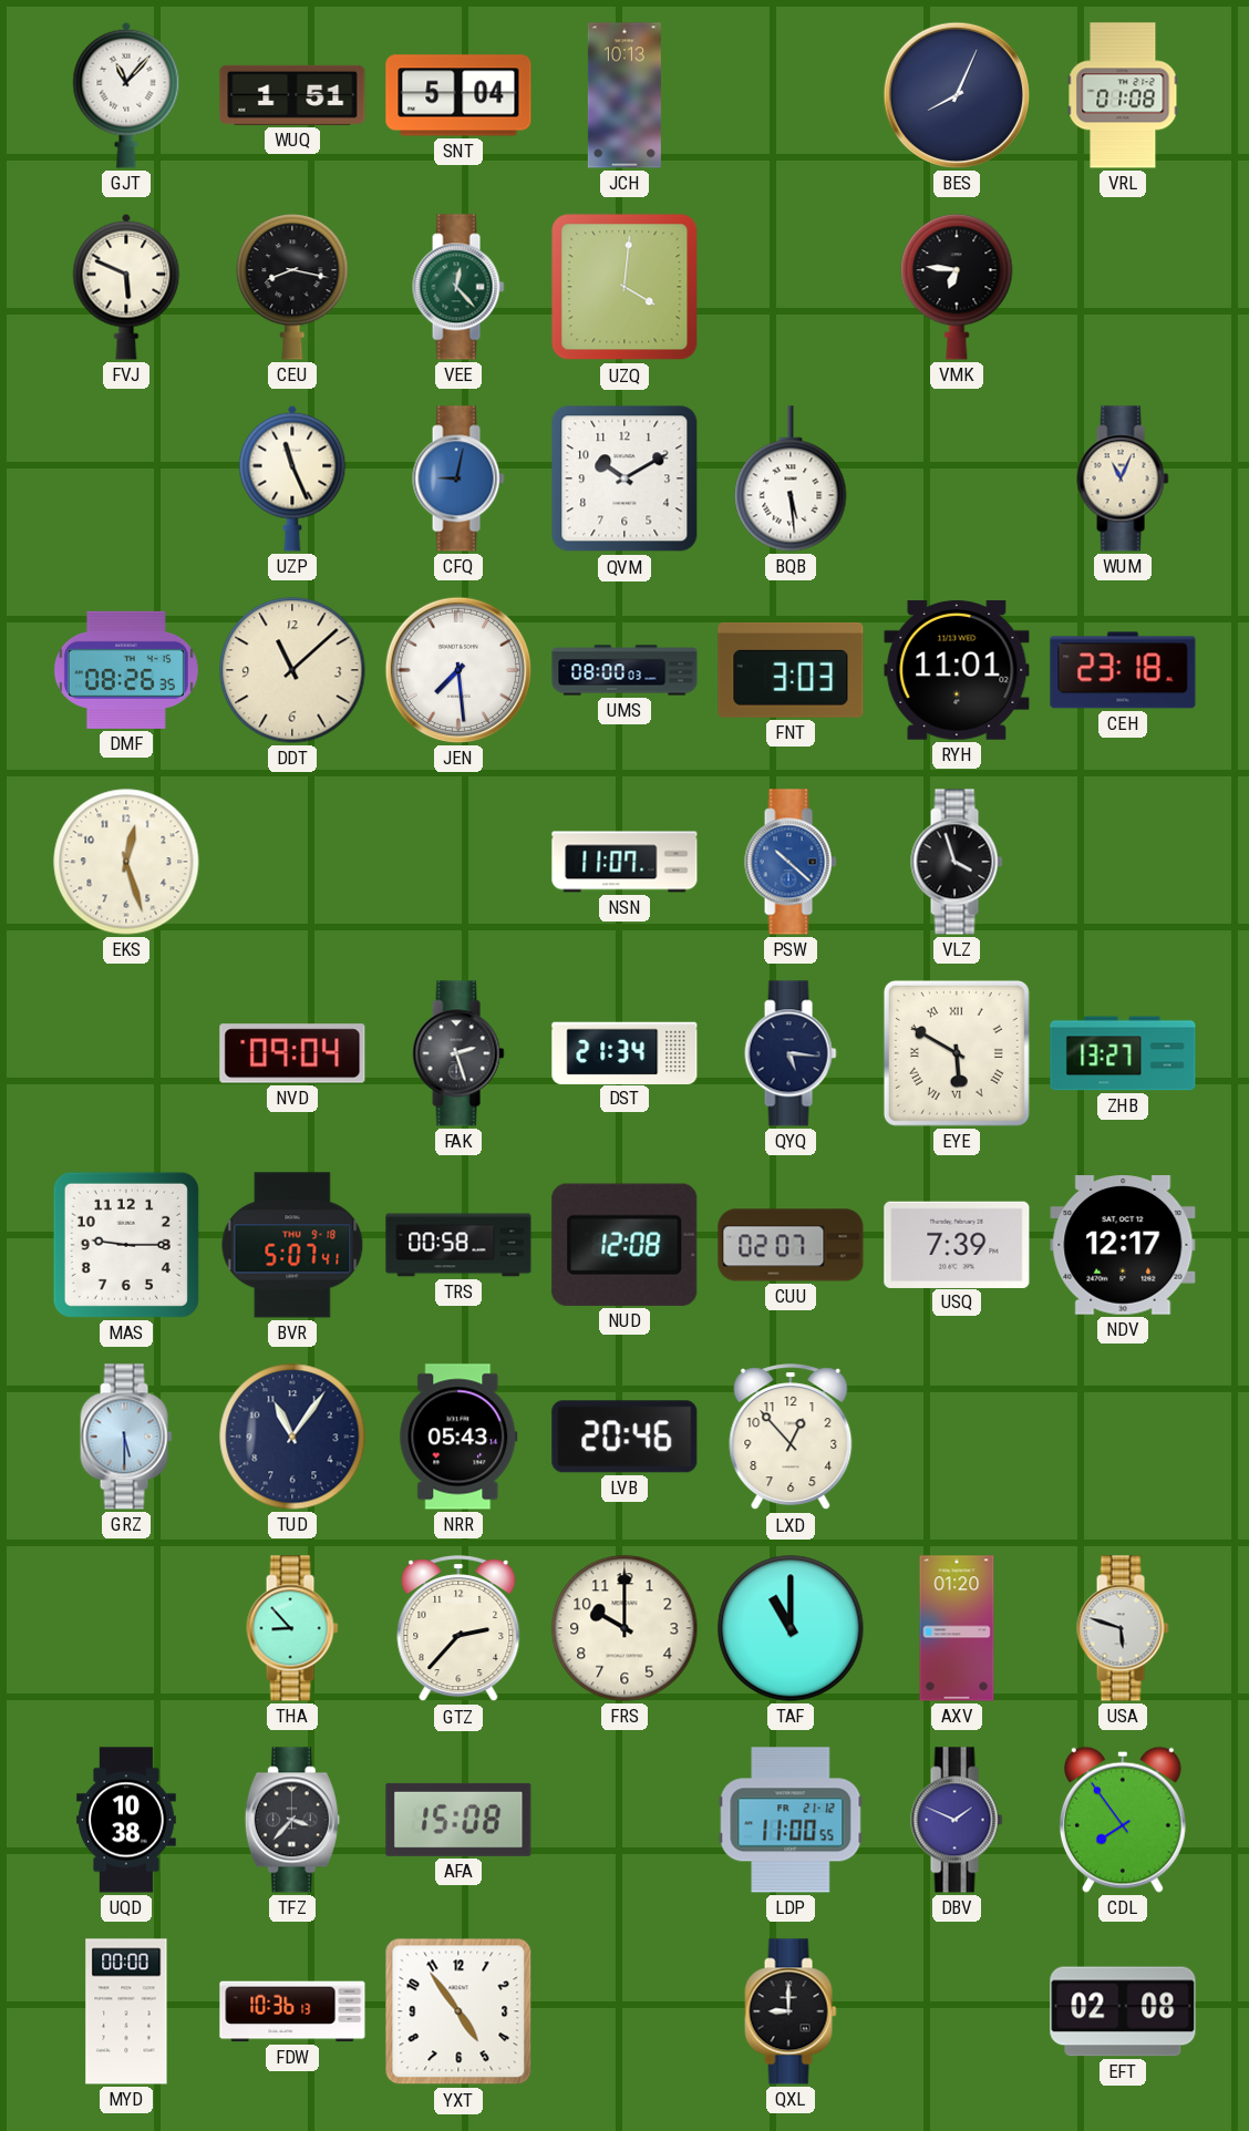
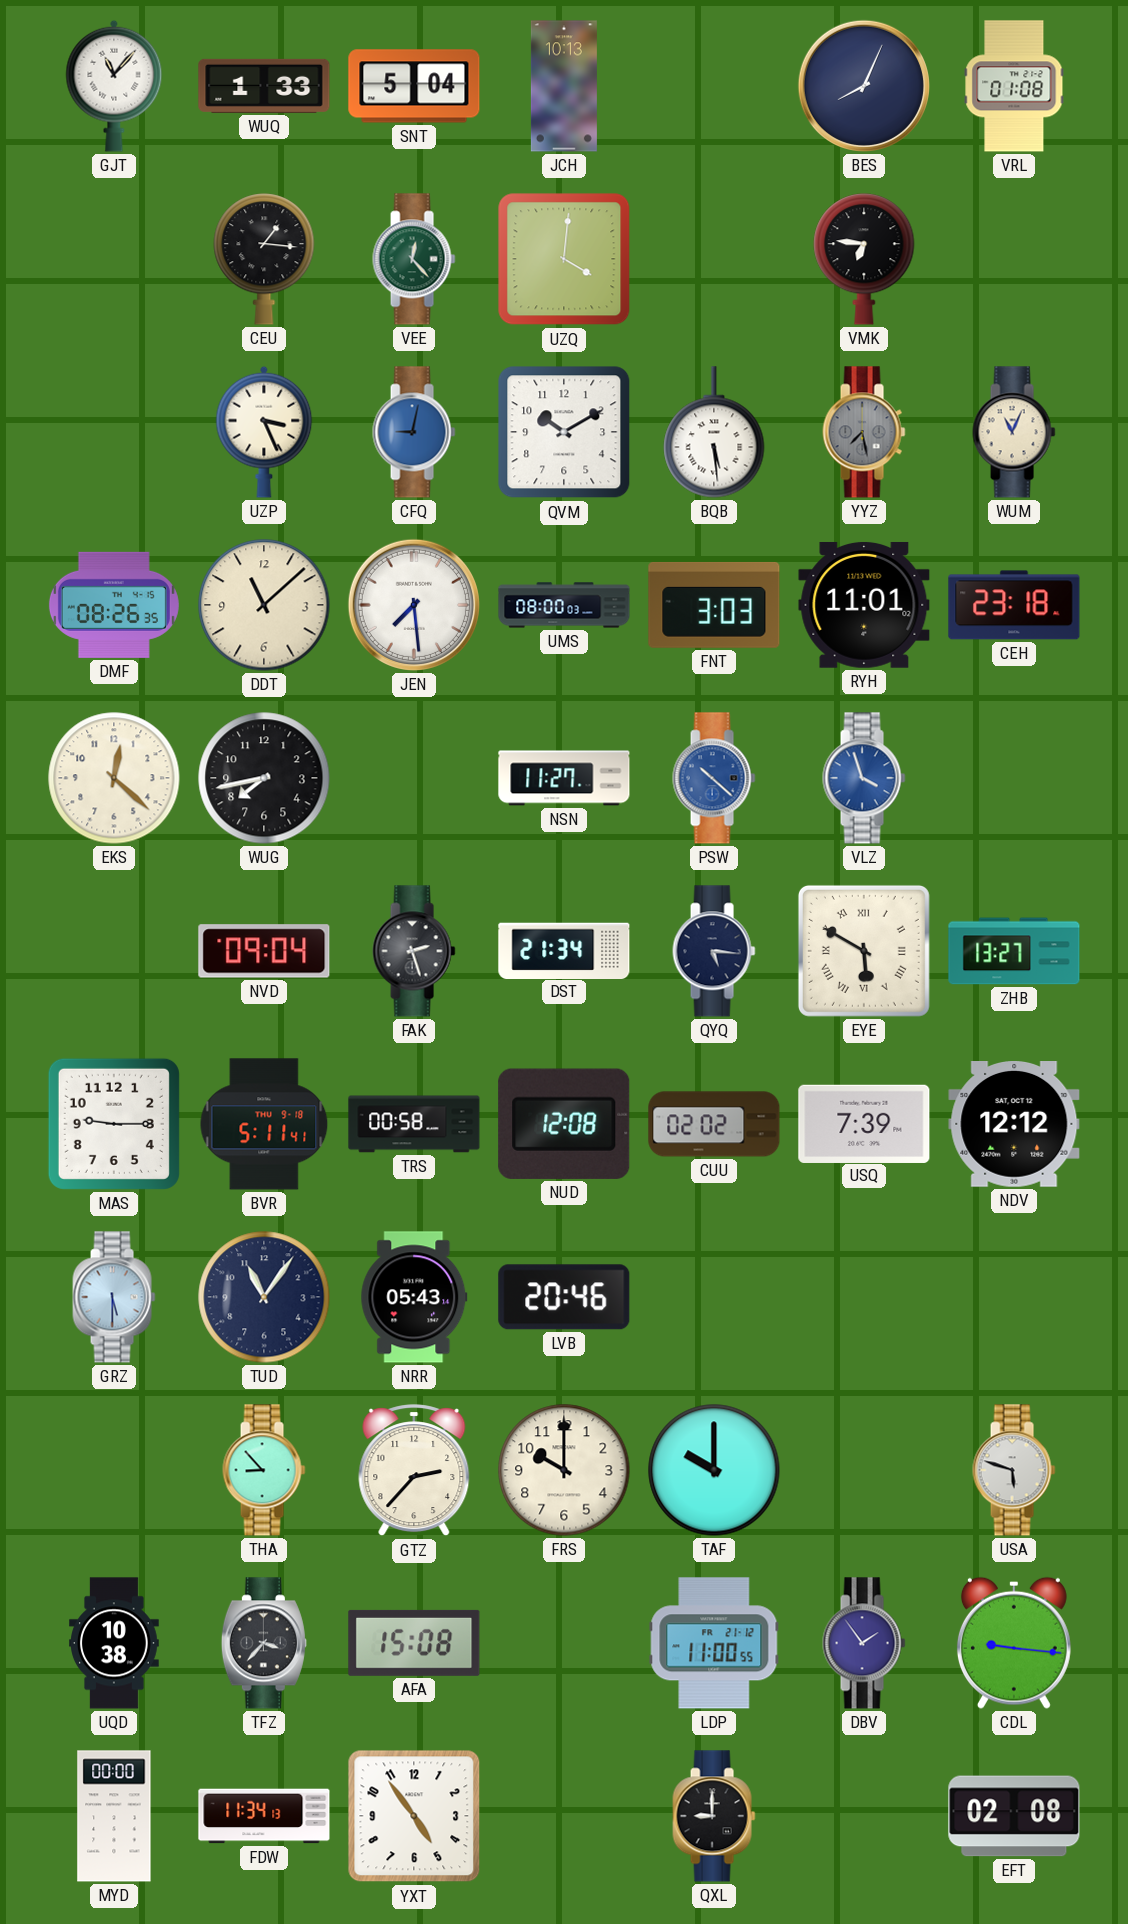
WUQ: 1:51 -> 1:33
FVJ: 5:49 -> none
CEU: 8:17 -> 1:16
UZP: 11:26 -> 3:26
YYZ: none -> 7:28
EKS: 12:27 -> 12:22
WUG: none -> 7:43
NSN: 11:07 -> 11:27
VLZ dial: black -> blue
BVR: 5:07 -> 5:11
CUU: 02:07 -> 02:02
NDV: 12:17 -> 12:12
LXD: 12:53 -> none
TAF: 11:00 -> 10:00
AXV: 01:20 -> none
DBV: 1:49 -> 1:54
CDL: 7:54 -> 9:16
FDW: 10:36 -> 11:34
